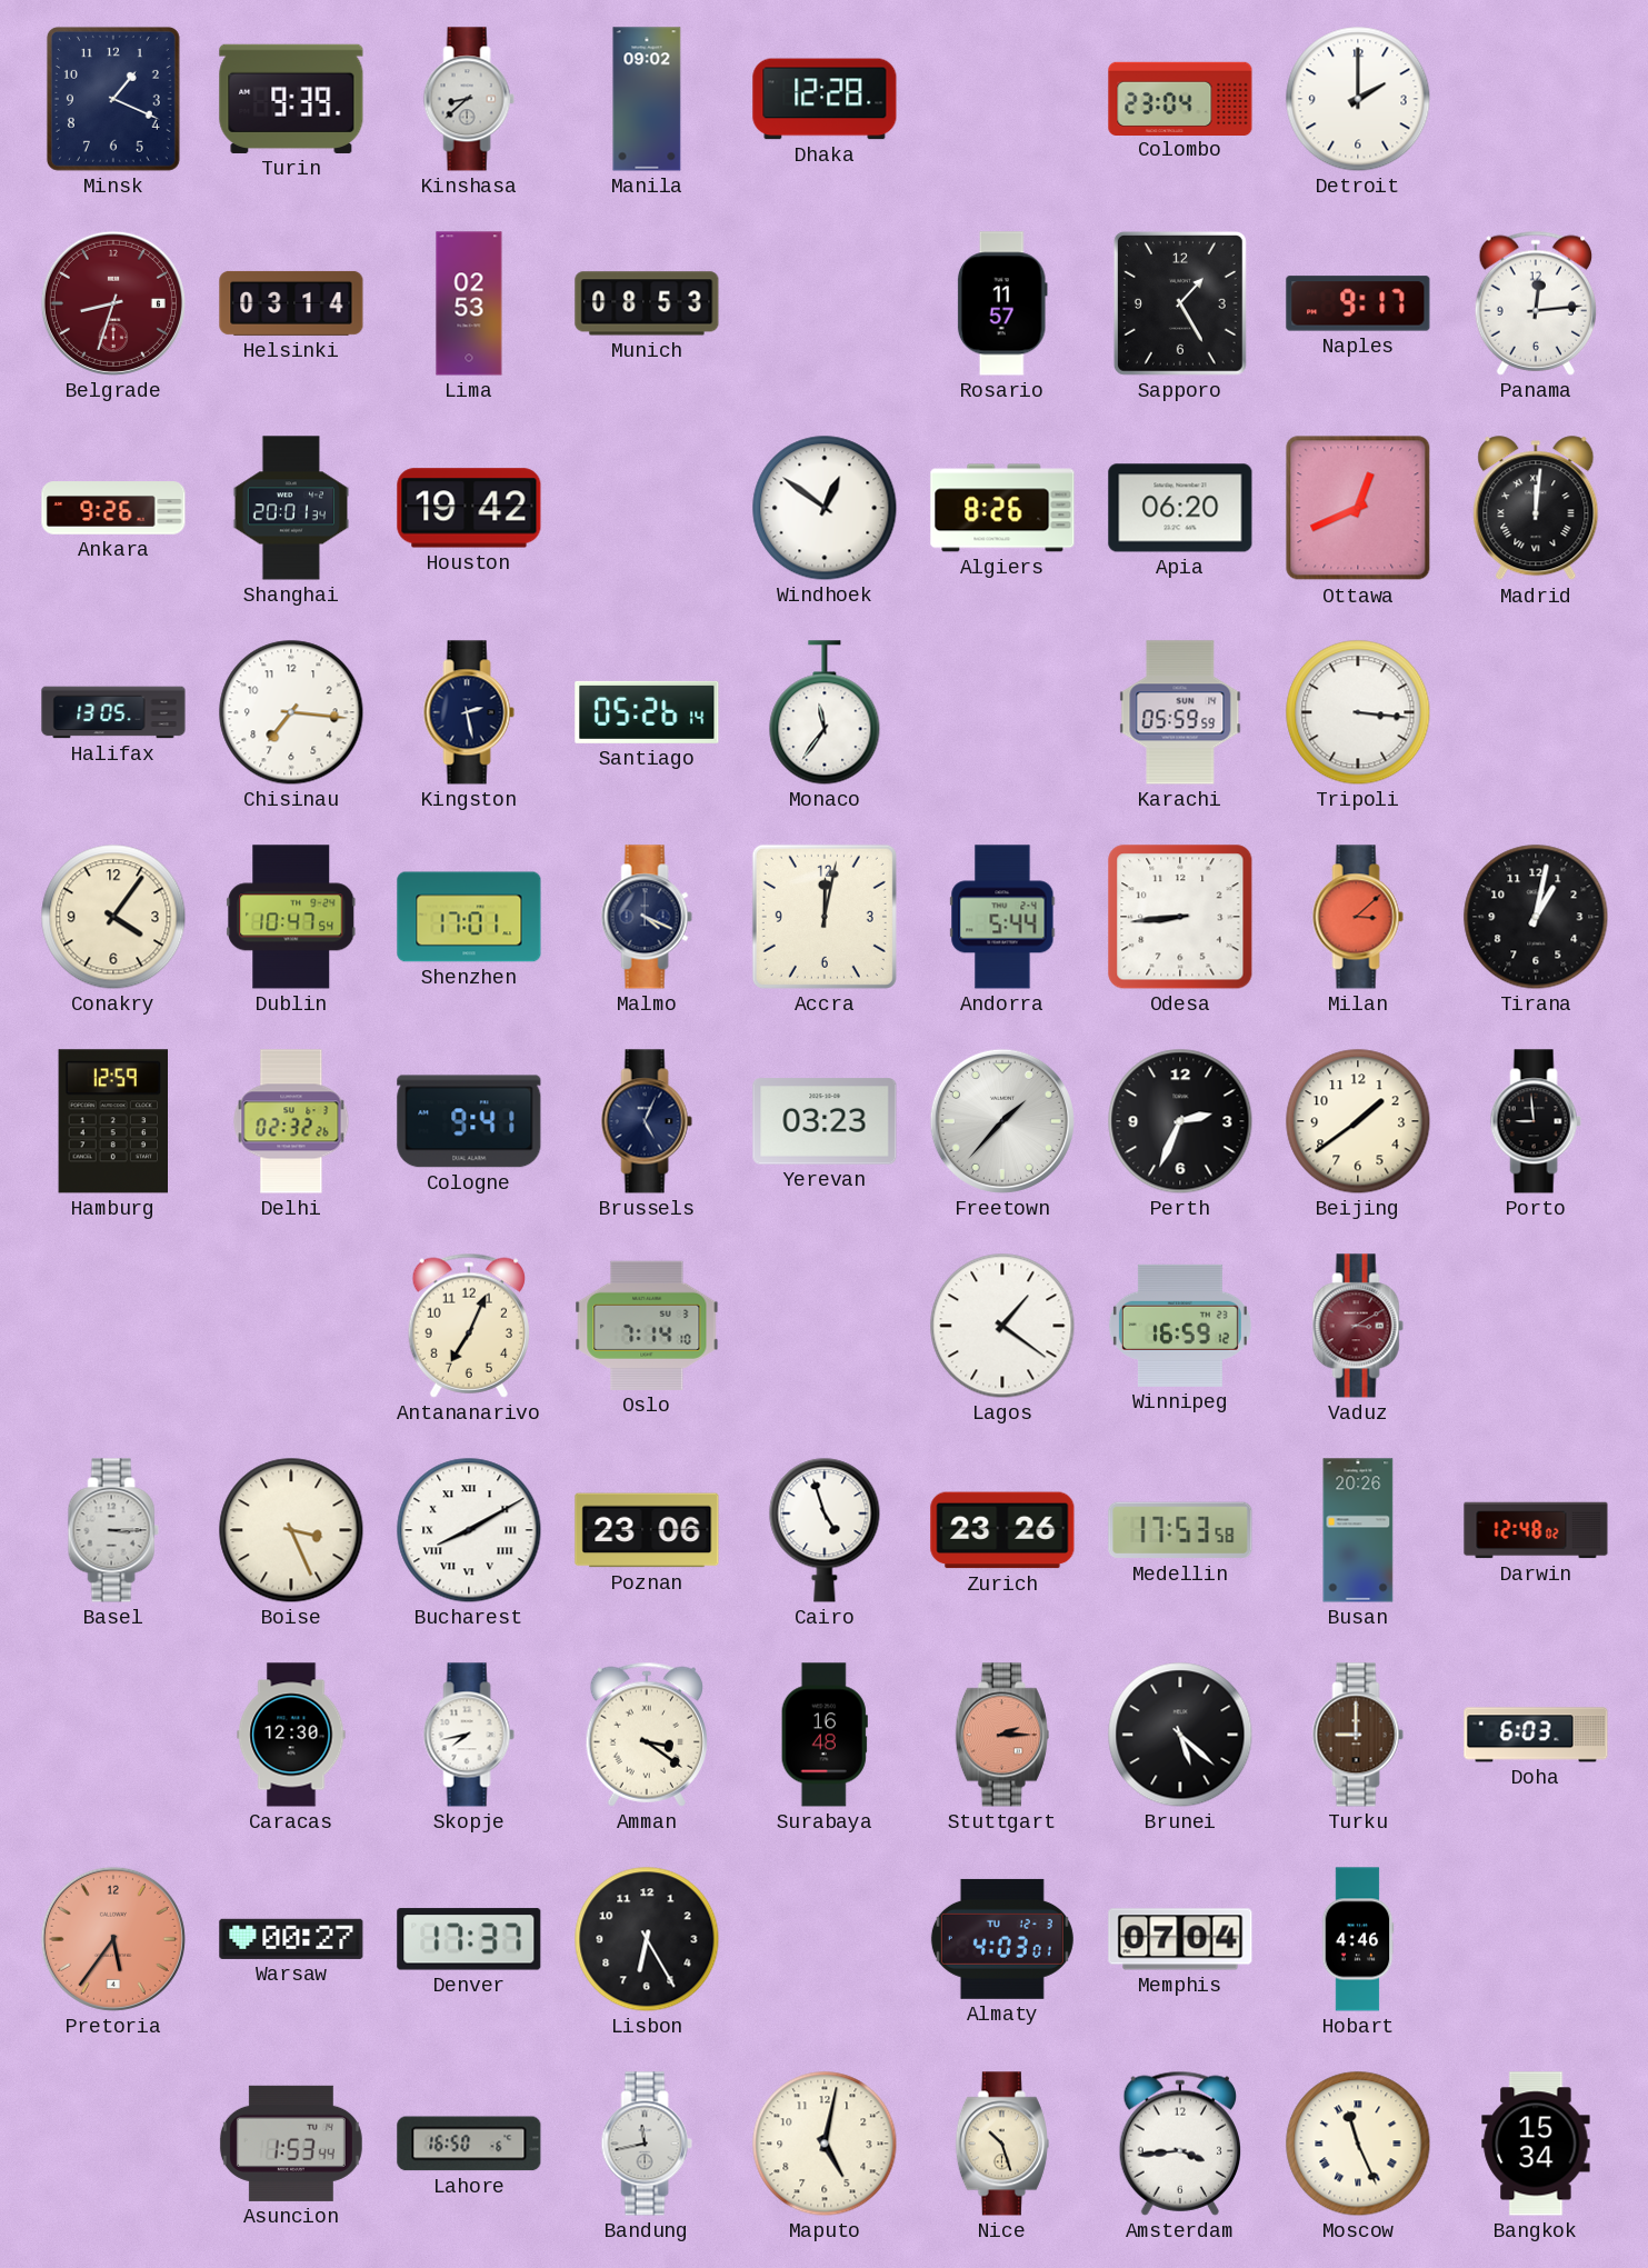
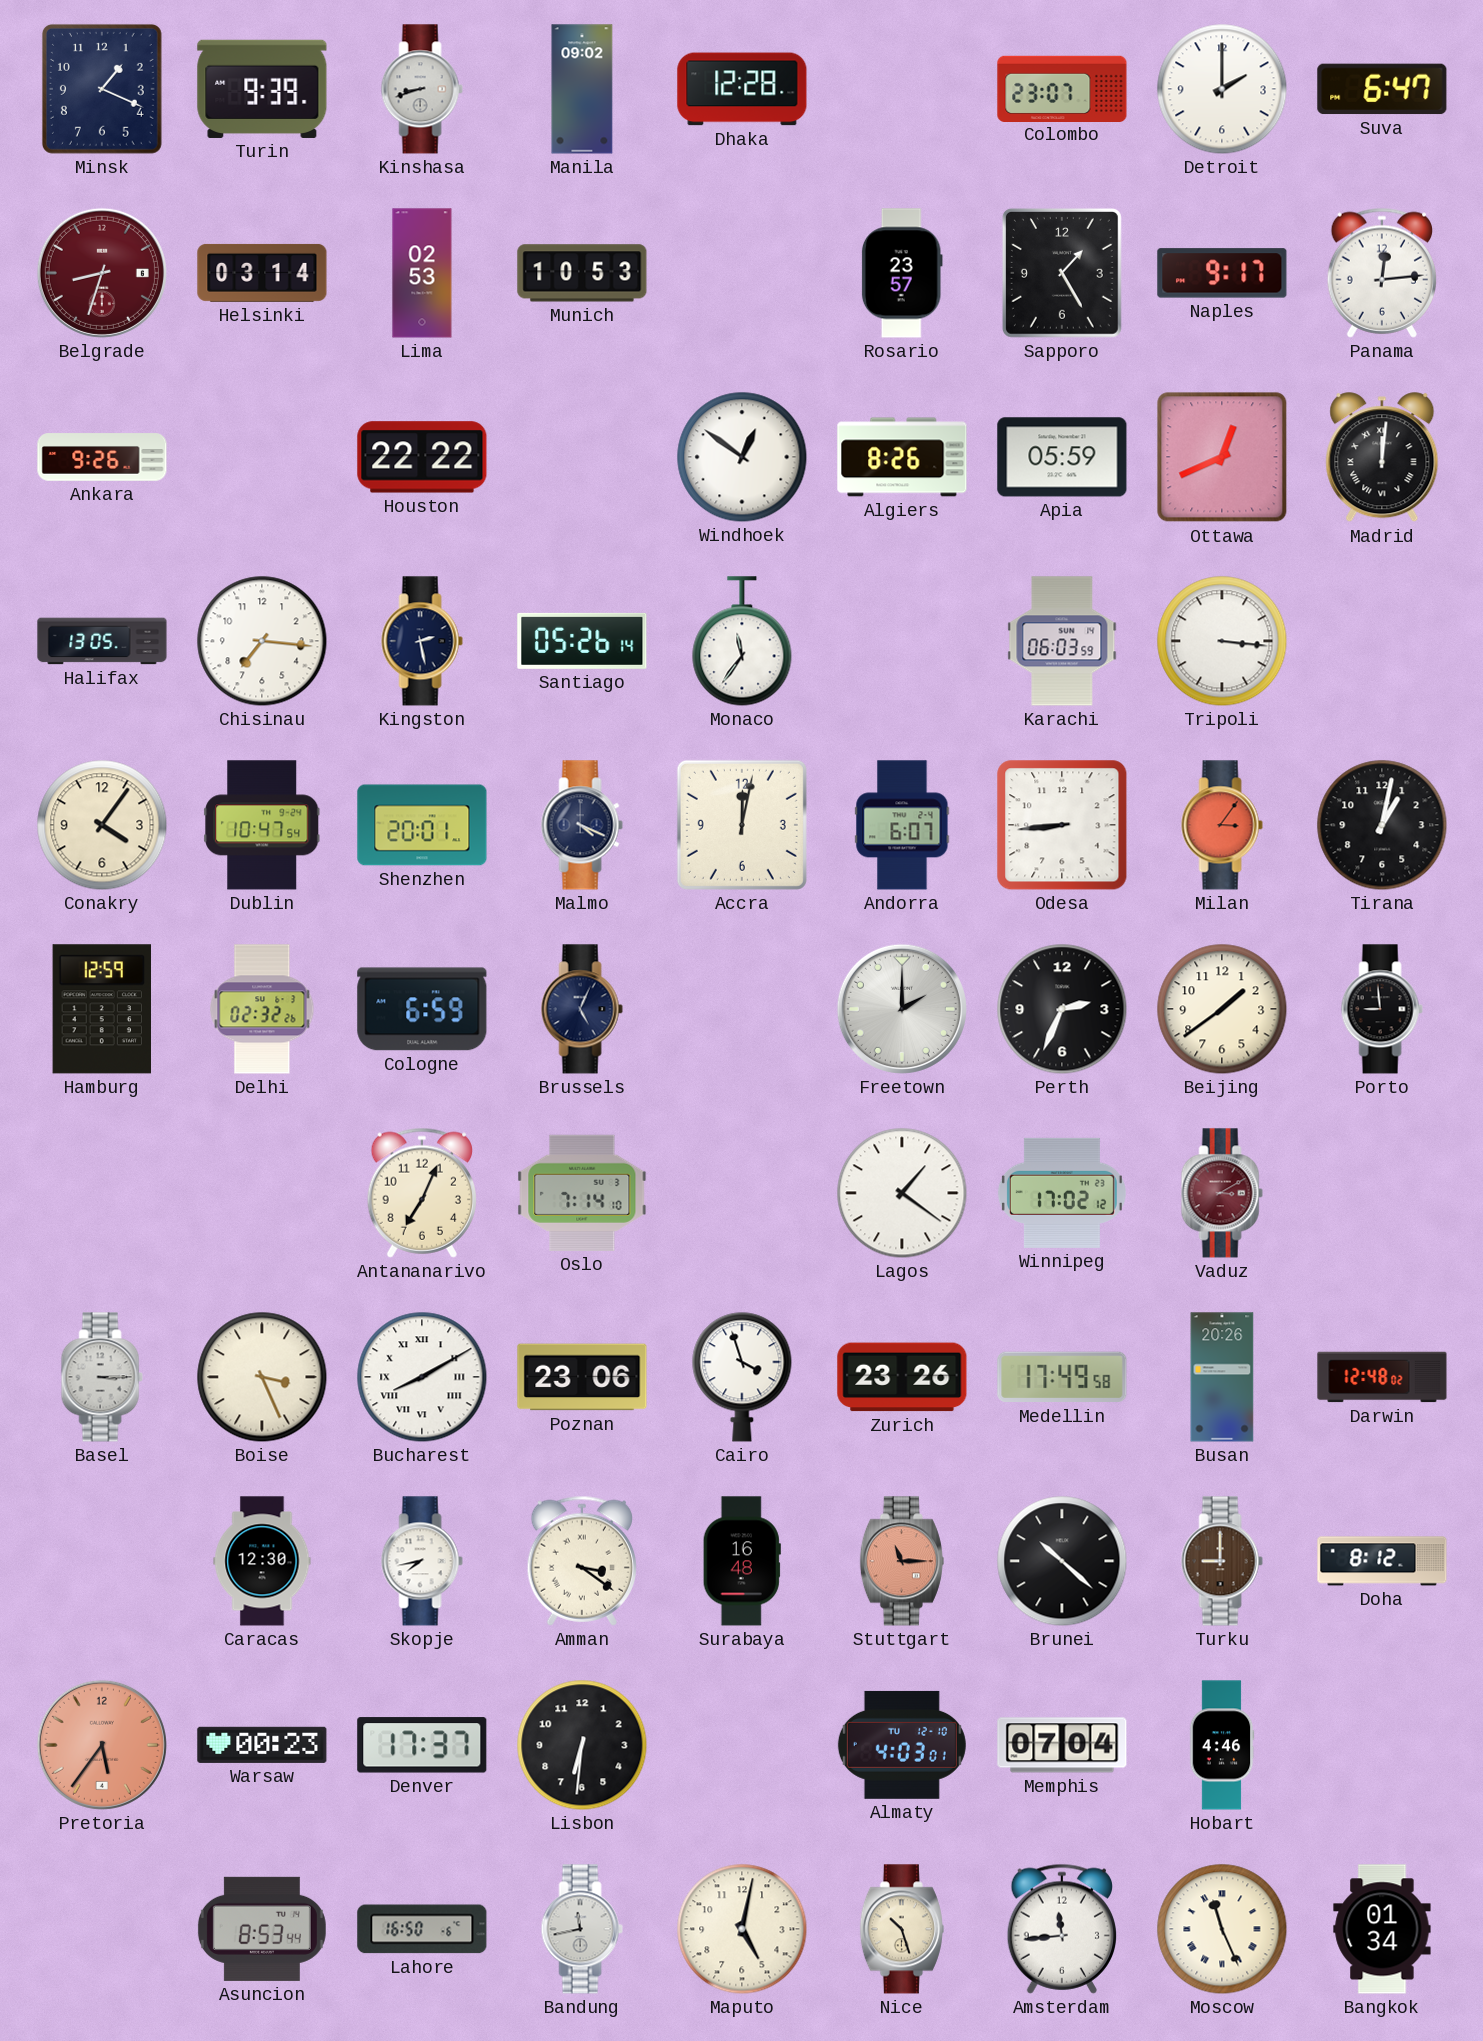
Kinshasa: 8:38 -> 8:42
Colombo: 23:04 -> 23:07
Suva: none -> 6:47
Munich: 08:53 -> 10:53
Rosario: 11:57 -> 23:57
Shanghai: 20:01 -> none
Houston: 19:42 -> 22:22
Apia: 06:20 -> 05:59
Karachi: 05:59 -> 06:03
Shenzhen: 17:01 -> 20:01
Andorra: 5:44 -> 6:07
Milan: 3:08 -> 3:06
Cologne: 9:41 -> 6:59
Yerevan: 03:23 -> none
Freetown: 1:37 -> 2:00
Winnipeg: 16:59 -> 17:02
Cairo: 4:57 -> 3:57
Medellin: 17:53 -> 17:49
Stuttgart: 2:15 -> 11:15
Brunei: 5:22 -> 10:22
Doha: 6:03 -> 8:12
Warsaw: 00:27 -> 00:23
Lisbon: 6:25 -> 6:31
Almaty date: TU 12-3 -> TU 12-10
Asuncion: 1:53 -> 8:53
Amsterdam: 3:44 -> 11:44
Bangkok: 15:34 -> 01:34
